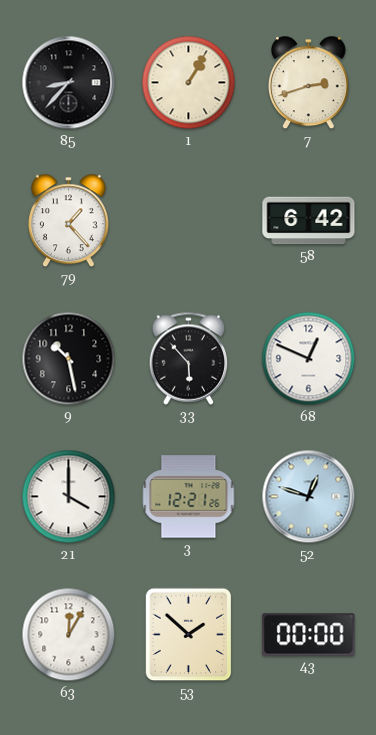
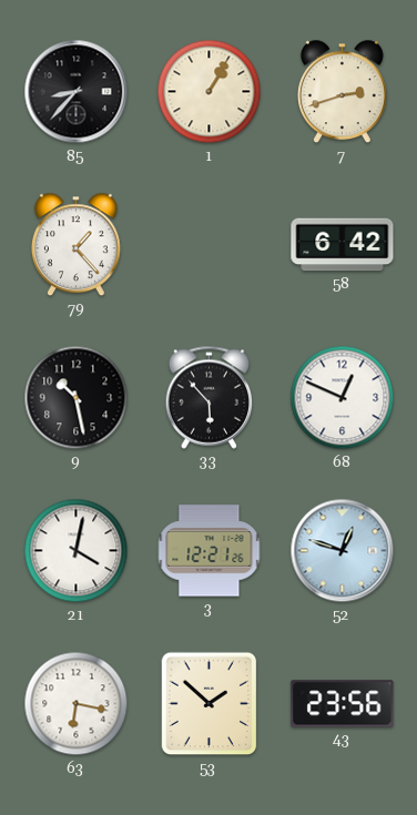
21: 4:00 -> 4:02
63: 12:05 -> 6:17
43: 00:00 -> 23:56
